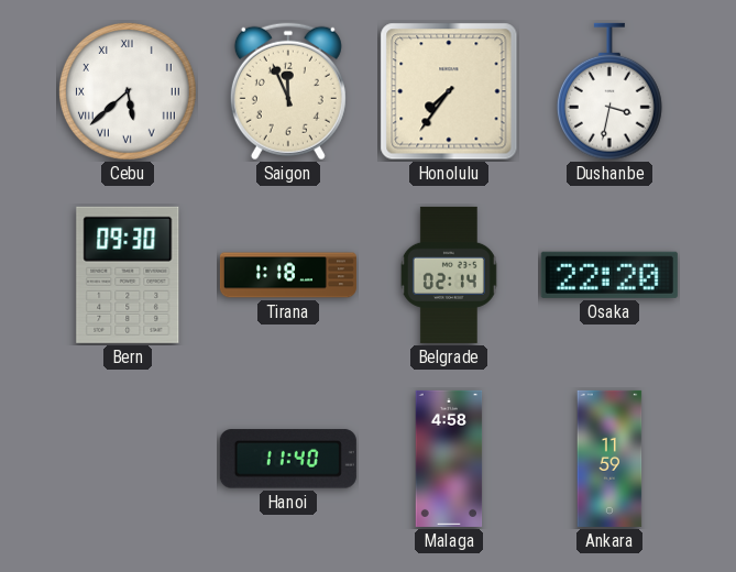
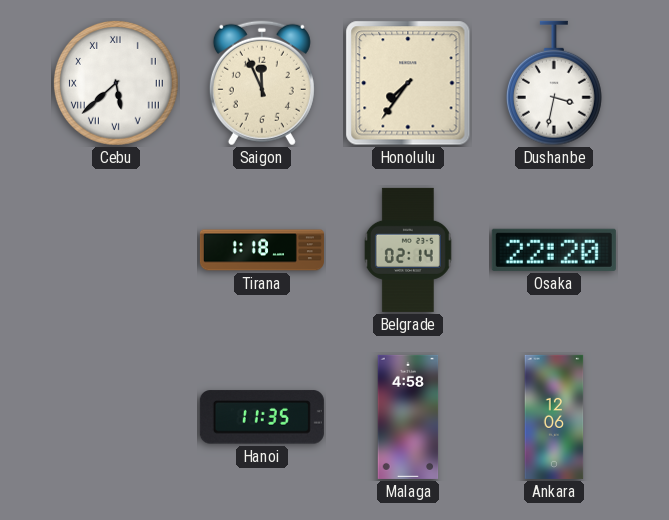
Bern: 09:30 -> none
Hanoi: 11:40 -> 11:35
Ankara: 11:59 -> 12:06
